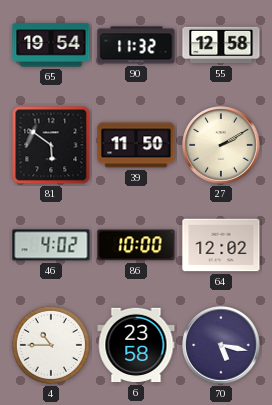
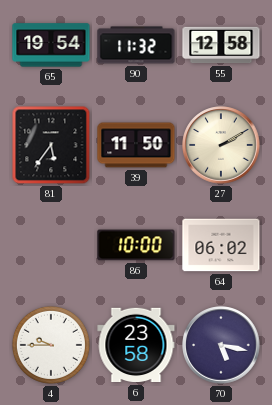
81: 5:51 -> 5:36
46: 4:02 -> none
64: 12:02 -> 06:02
4: 10:45 -> 9:45
